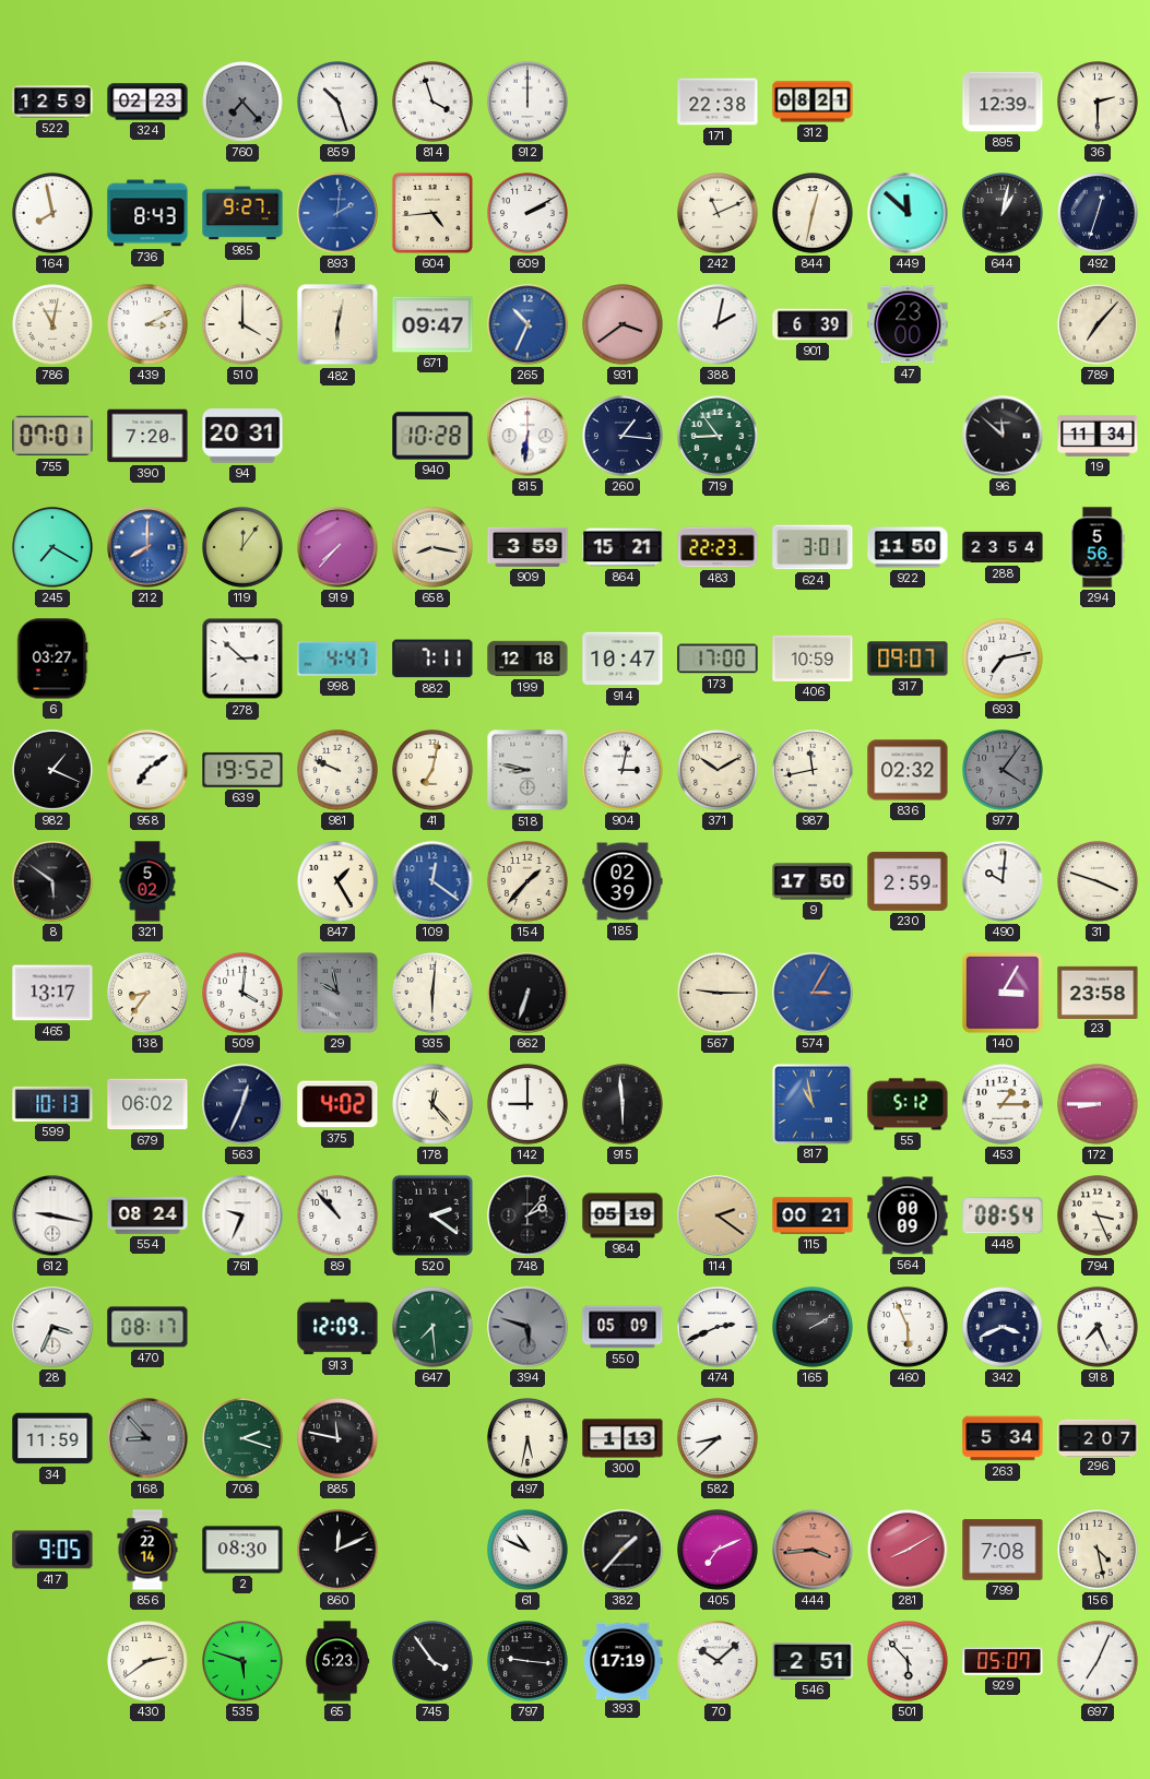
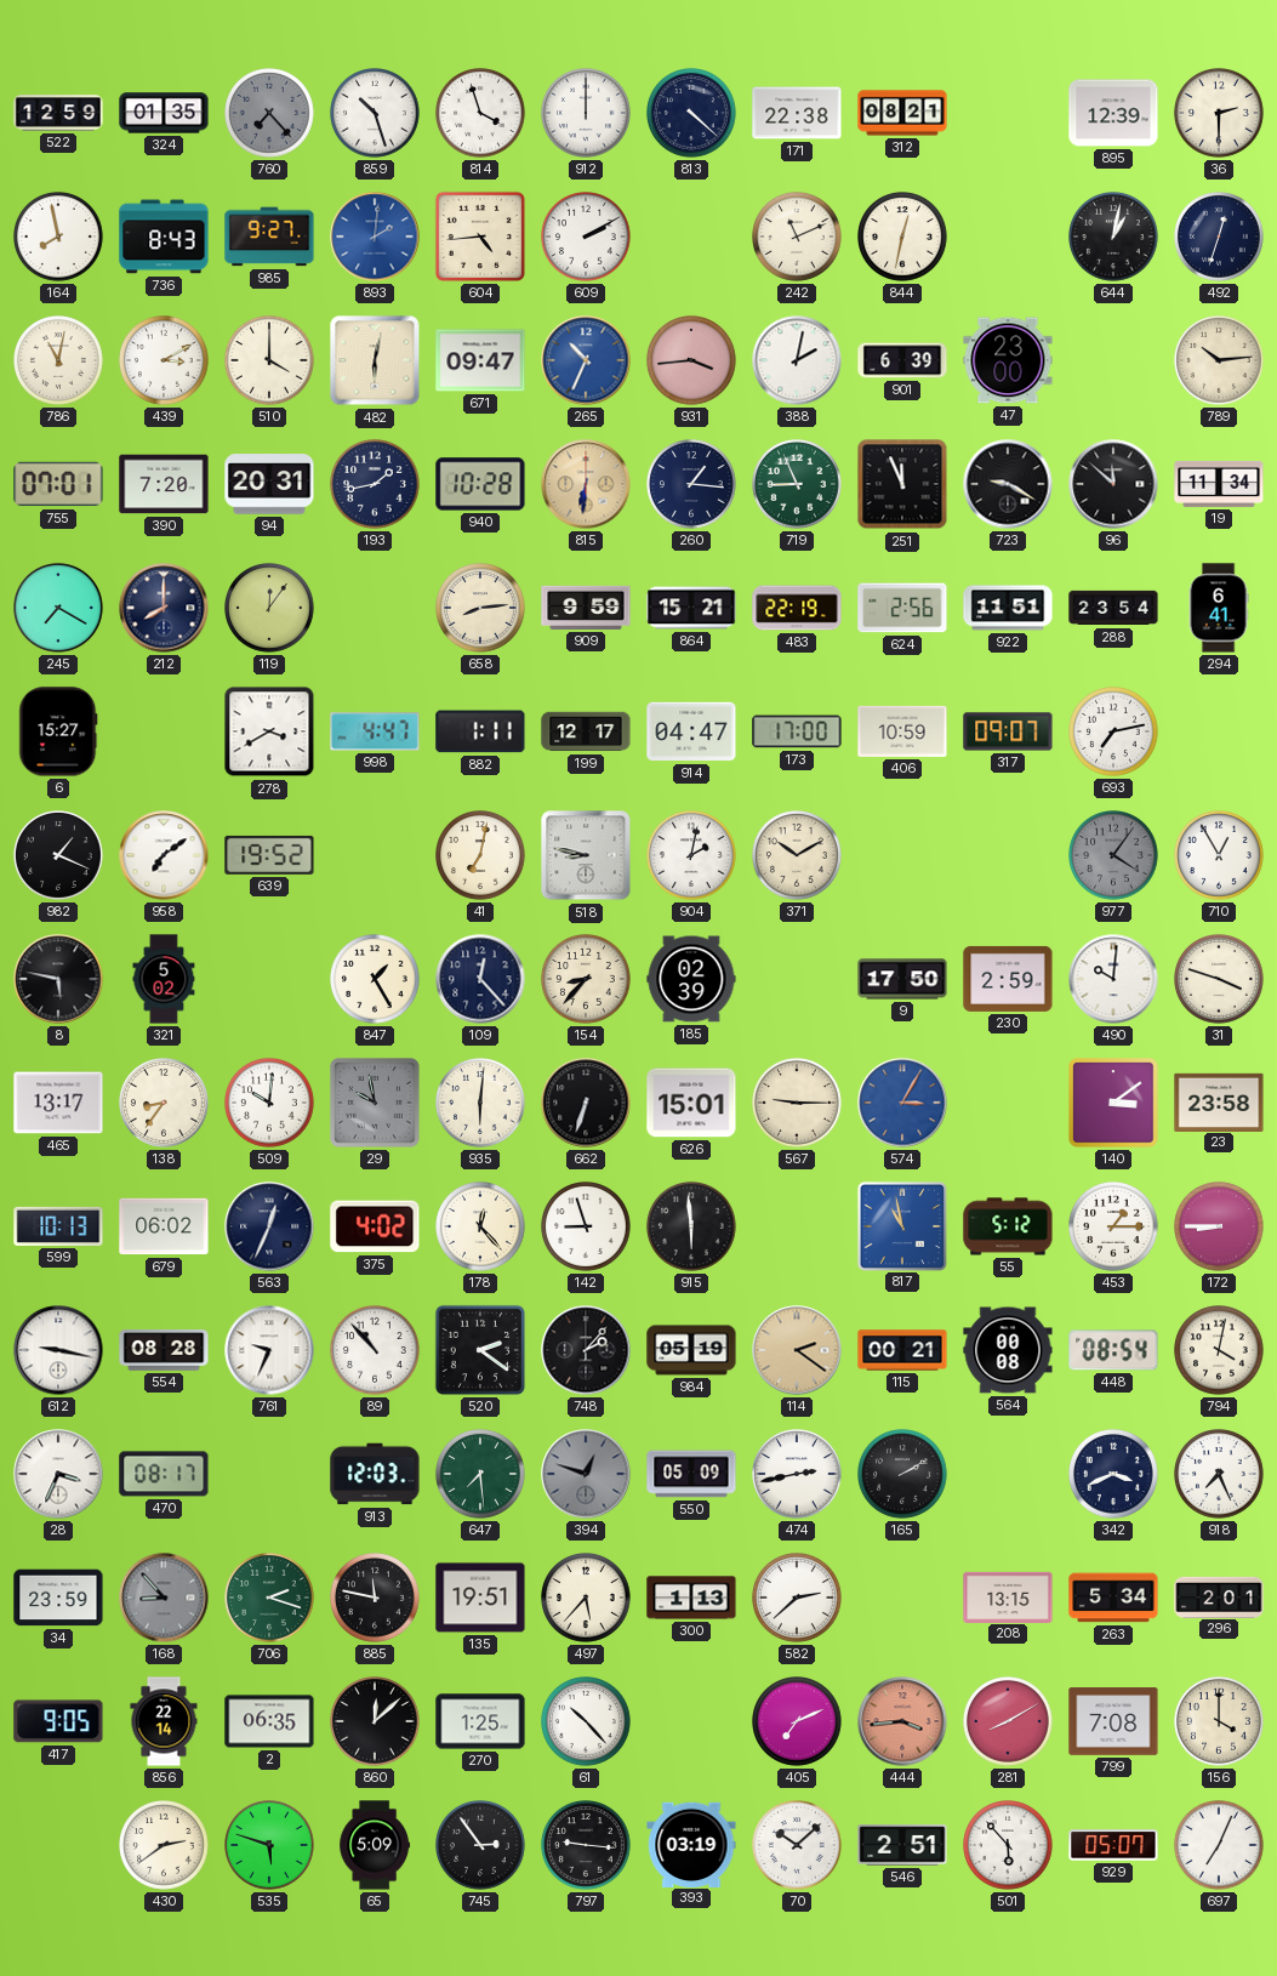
324: 02:23 -> 01:35
813: none -> 4:22
449: 11:52 -> none
931: 3:39 -> 3:44
789: 7:07 -> 10:14
193: none -> 1:43
815 dial: white -> champagne
719: 8:54 -> 8:56
251: none -> 11:56
723: none -> 9:20
212 dial: blue -> navy
919: 7:37 -> none
658: 8:17 -> 8:14
909: 3:59 -> 9:59
483: 22:23 -> 22:19
624: 3:01 -> 2:56
922: 11:50 -> 11:51
294: 5:56 -> 6:41
6: 03:27 -> 15:27
278: 2:52 -> 3:40
882: 7:11 -> 1:11
199: 12:18 -> 12:17
914: 10:47 -> 04:47
981: 9:49 -> none
904: 3:02 -> 2:02
987: 11:43 -> none
836: 02:32 -> none
710: none -> 12:55
8: 5:51 -> 5:47
109: 12:21 -> 12:23
109 dial: blue -> navy
154: 1:37 -> 8:37
509: 4:01 -> 10:01
626: none -> 15:01
140: 3:05 -> 3:09
142: 9:00 -> 8:57
554: 08:24 -> 08:28
564: 00:09 -> 00:08
794: 3:26 -> 4:02
913: 12:09 -> 12:03
394: 5:48 -> 12:48
474: 2:41 -> 2:43
460: 5:56 -> none
34: 11:59 -> 23:59
135: none -> 19:51
497: 5:32 -> 5:37
582: 8:38 -> 2:38
208: none -> 13:15
296: 2:07 -> 2:01
2: 08:30 -> 06:35
860: 12:11 -> 12:08
270: none -> 1:25
61: 10:49 -> 10:23
382: 1:37 -> none
156: 4:28 -> 4:00
65: 5:23 -> 5:09
745: 3:54 -> 2:54
393: 17:19 -> 03:19
